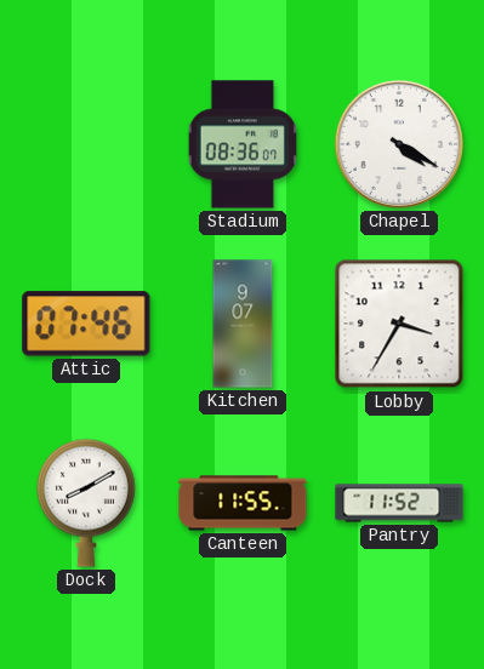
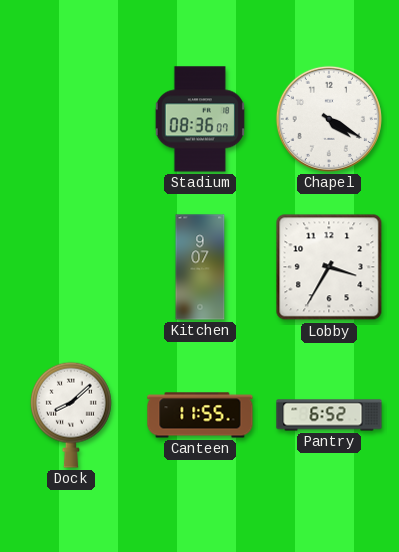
Attic: 07:46 -> none
Dock: 8:10 -> 8:08
Pantry: 11:52 -> 6:52
